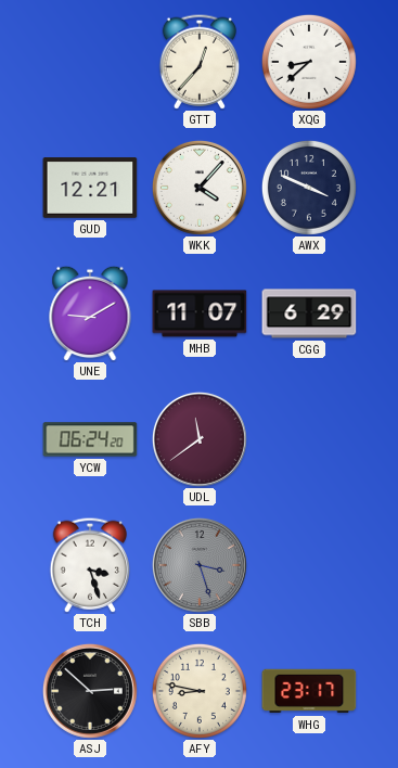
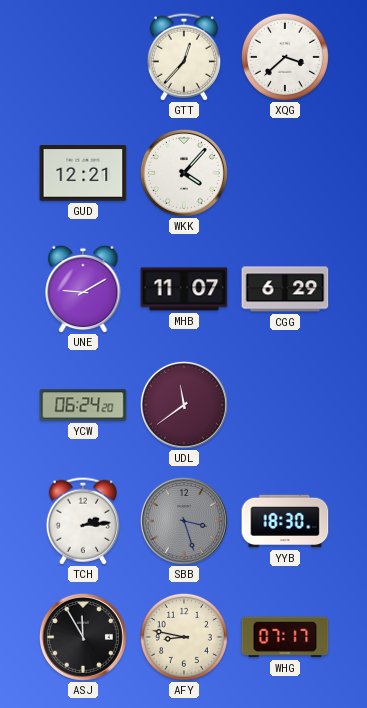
XQG: 8:38 -> 3:38
AWX: 3:49 -> none
TCH: 3:27 -> 2:14
YYB: none -> 18:30
ASJ: 2:52 -> 11:55
WHG: 23:17 -> 07:17
